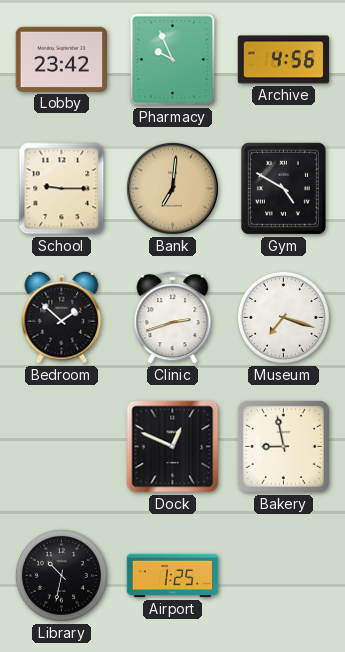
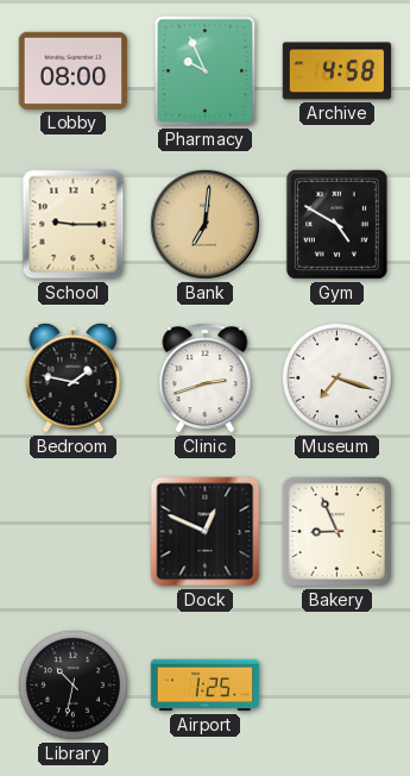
Lobby: 23:42 -> 08:00
Archive: 4:56 -> 4:58
Bedroom: 1:52 -> 1:47
Bakery: 8:58 -> 8:56
